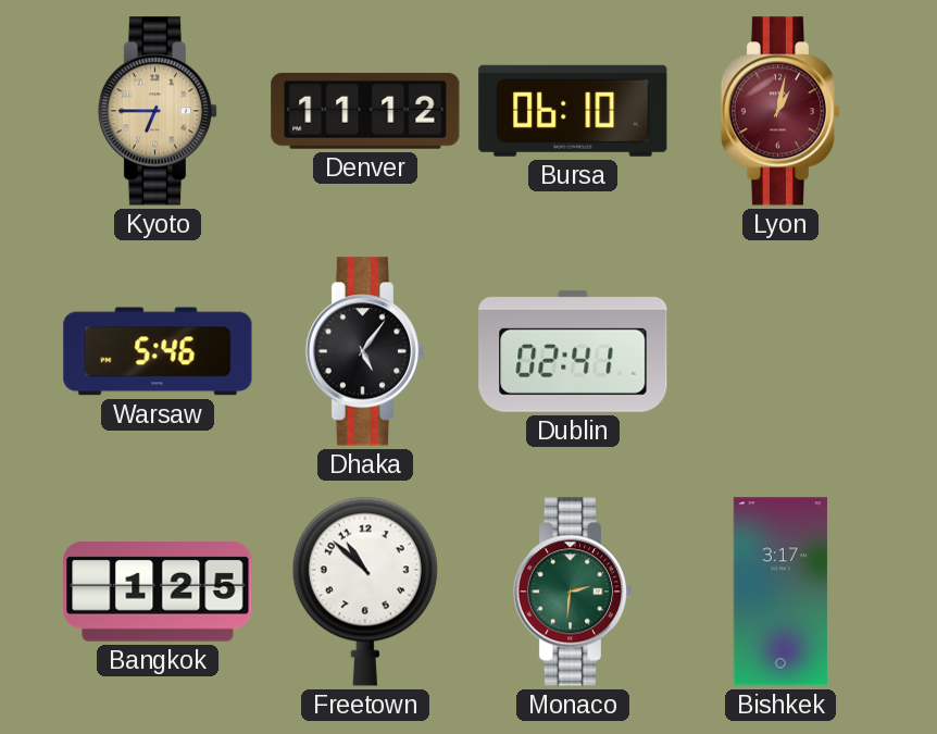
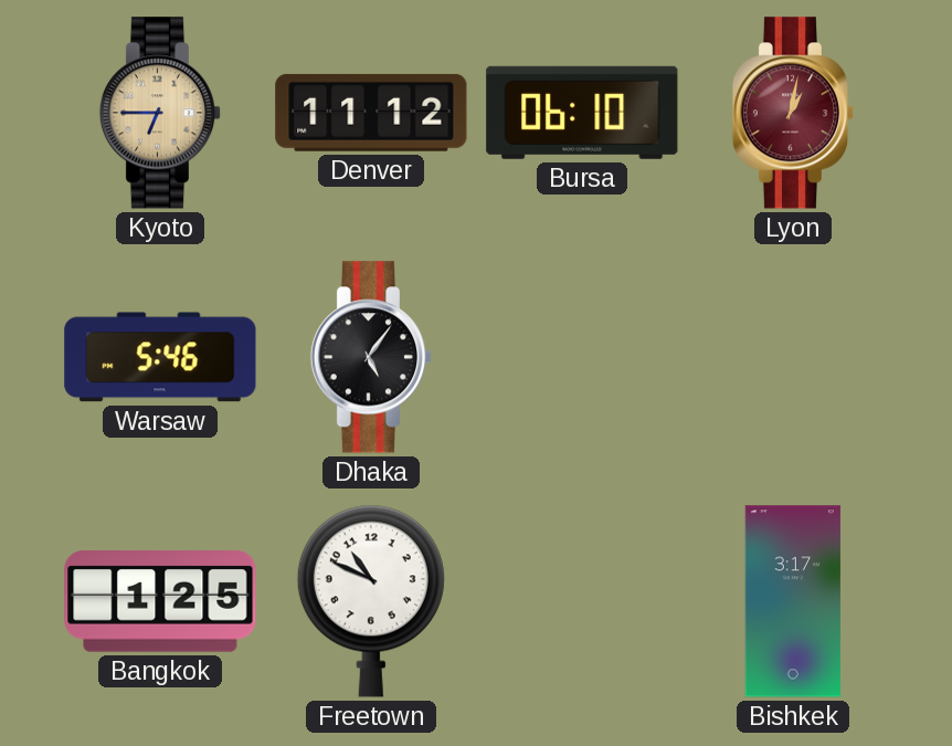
Dublin: 02:41 -> none
Freetown: 10:52 -> 10:49
Monaco: 2:31 -> none
